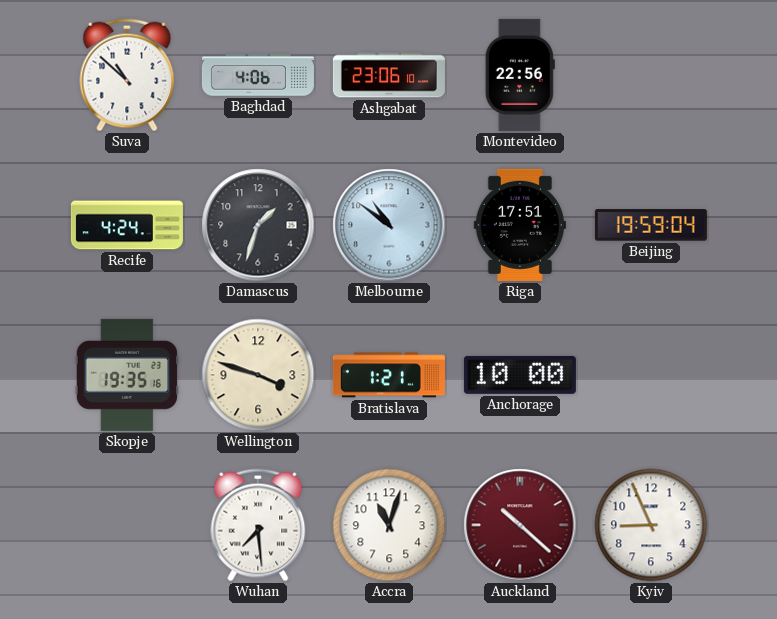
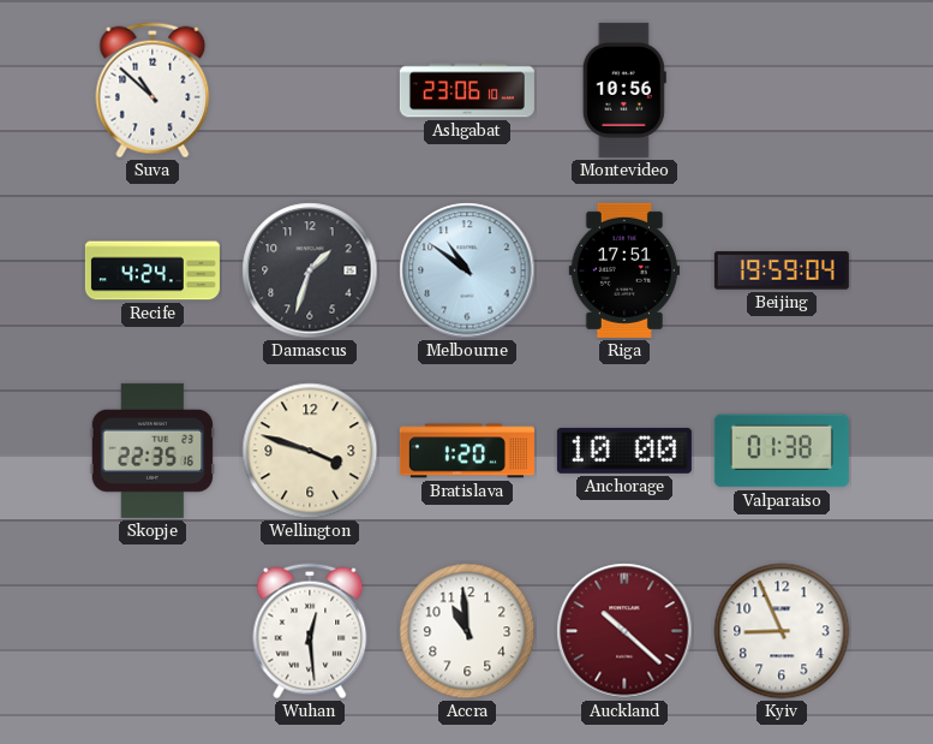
Baghdad: 4:06 -> none
Montevideo: 22:56 -> 10:56
Skopje: 19:35 -> 22:35
Bratislava: 1:21 -> 1:20
Valparaiso: none -> 01:38
Wuhan: 7:29 -> 12:29
Accra: 11:03 -> 10:59
